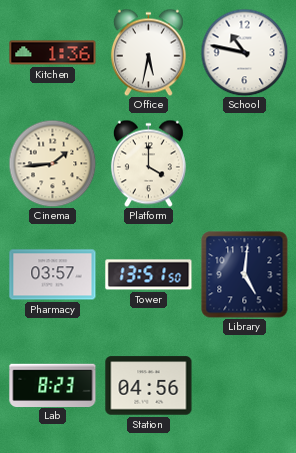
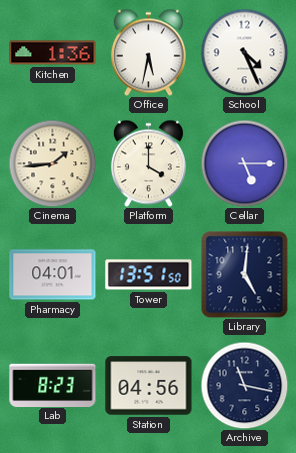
School: 10:47 -> 4:26
Cellar: none -> 5:15
Pharmacy: 03:57 -> 04:01
Archive: none -> 11:17
